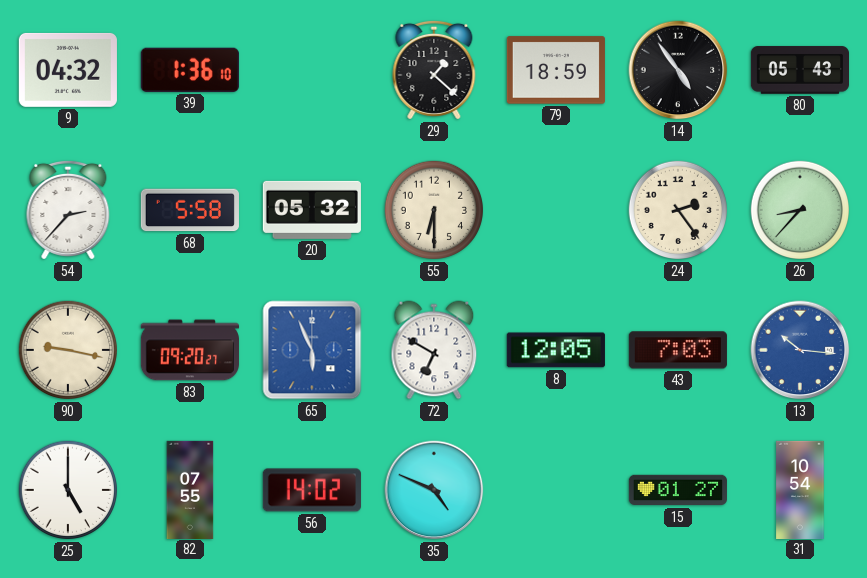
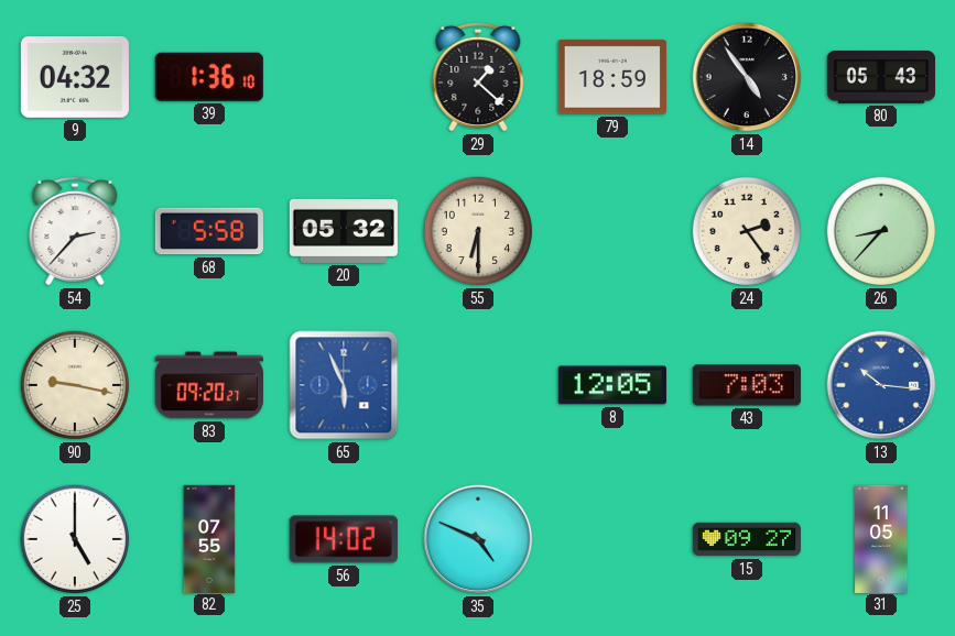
72: 6:50 -> none
15: 01:27 -> 09:27
31: 10:54 -> 11:05
